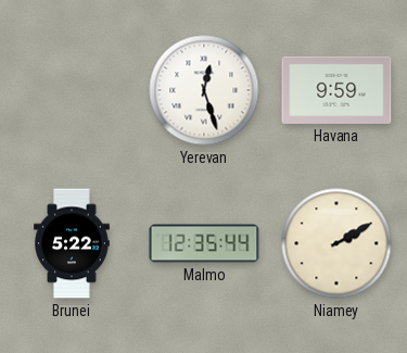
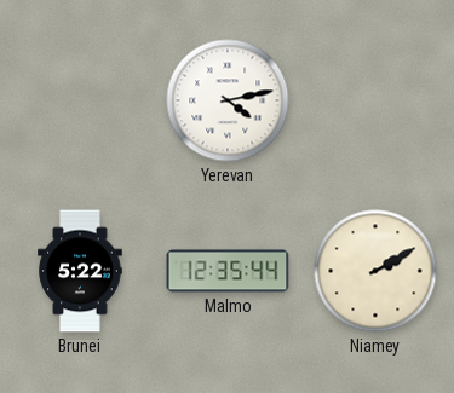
Yerevan: 12:27 -> 4:13
Havana: 9:59 -> none
